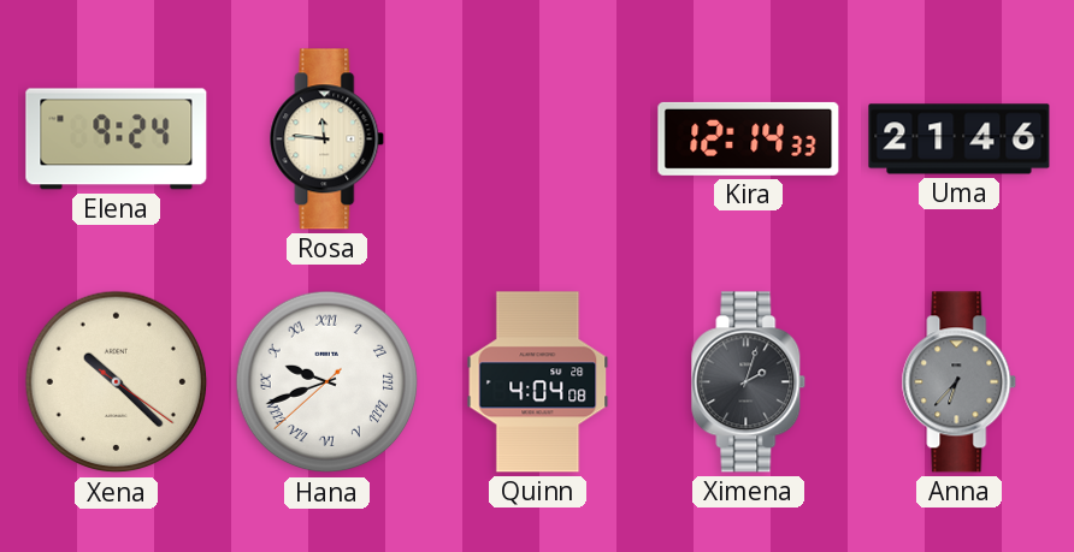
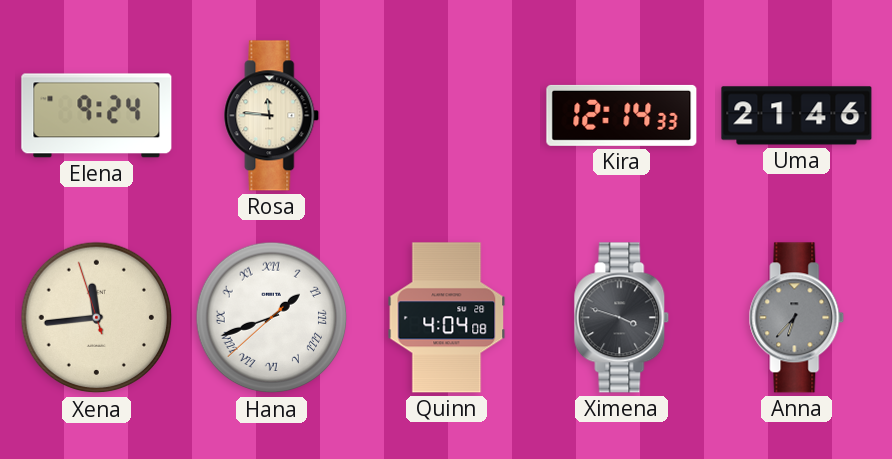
Xena: 10:22 -> 11:43
Hana: 9:41 -> 1:41
Ximena: 2:03 -> 3:48
